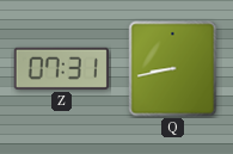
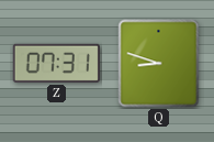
Q: 8:43 -> 8:48
